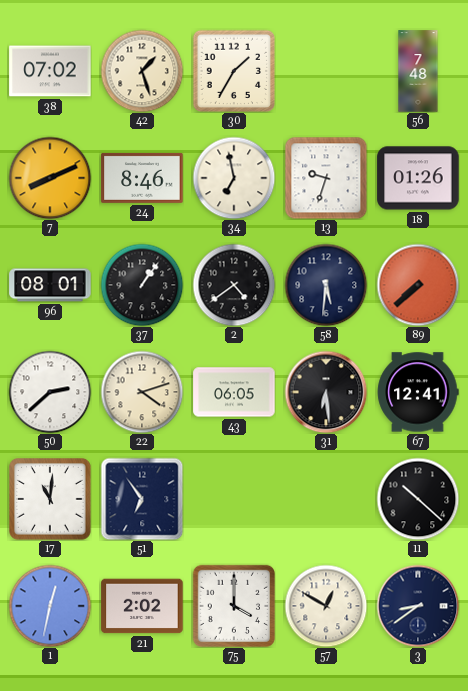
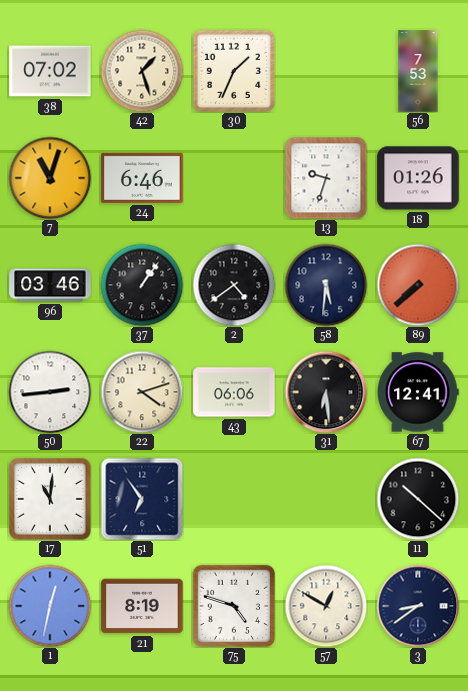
30: 1:35 -> 1:34
56: 7:48 -> 7:53
7: 8:11 -> 11:03
24: 8:46 -> 6:46
34: 6:58 -> none
96: 08:01 -> 03:46
50: 2:38 -> 2:44
43: 06:05 -> 06:06
21: 2:02 -> 8:19
75: 4:00 -> 4:48
